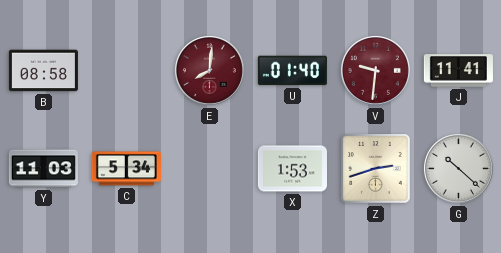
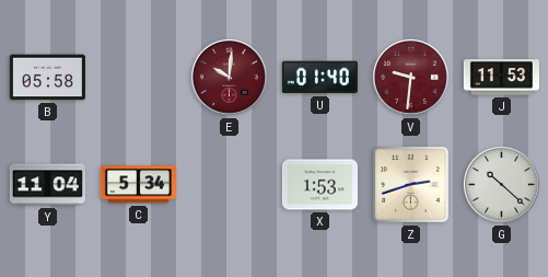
B: 08:58 -> 05:58
E: 8:01 -> 10:01
J: 11:41 -> 11:53
Y: 11:03 -> 11:04
